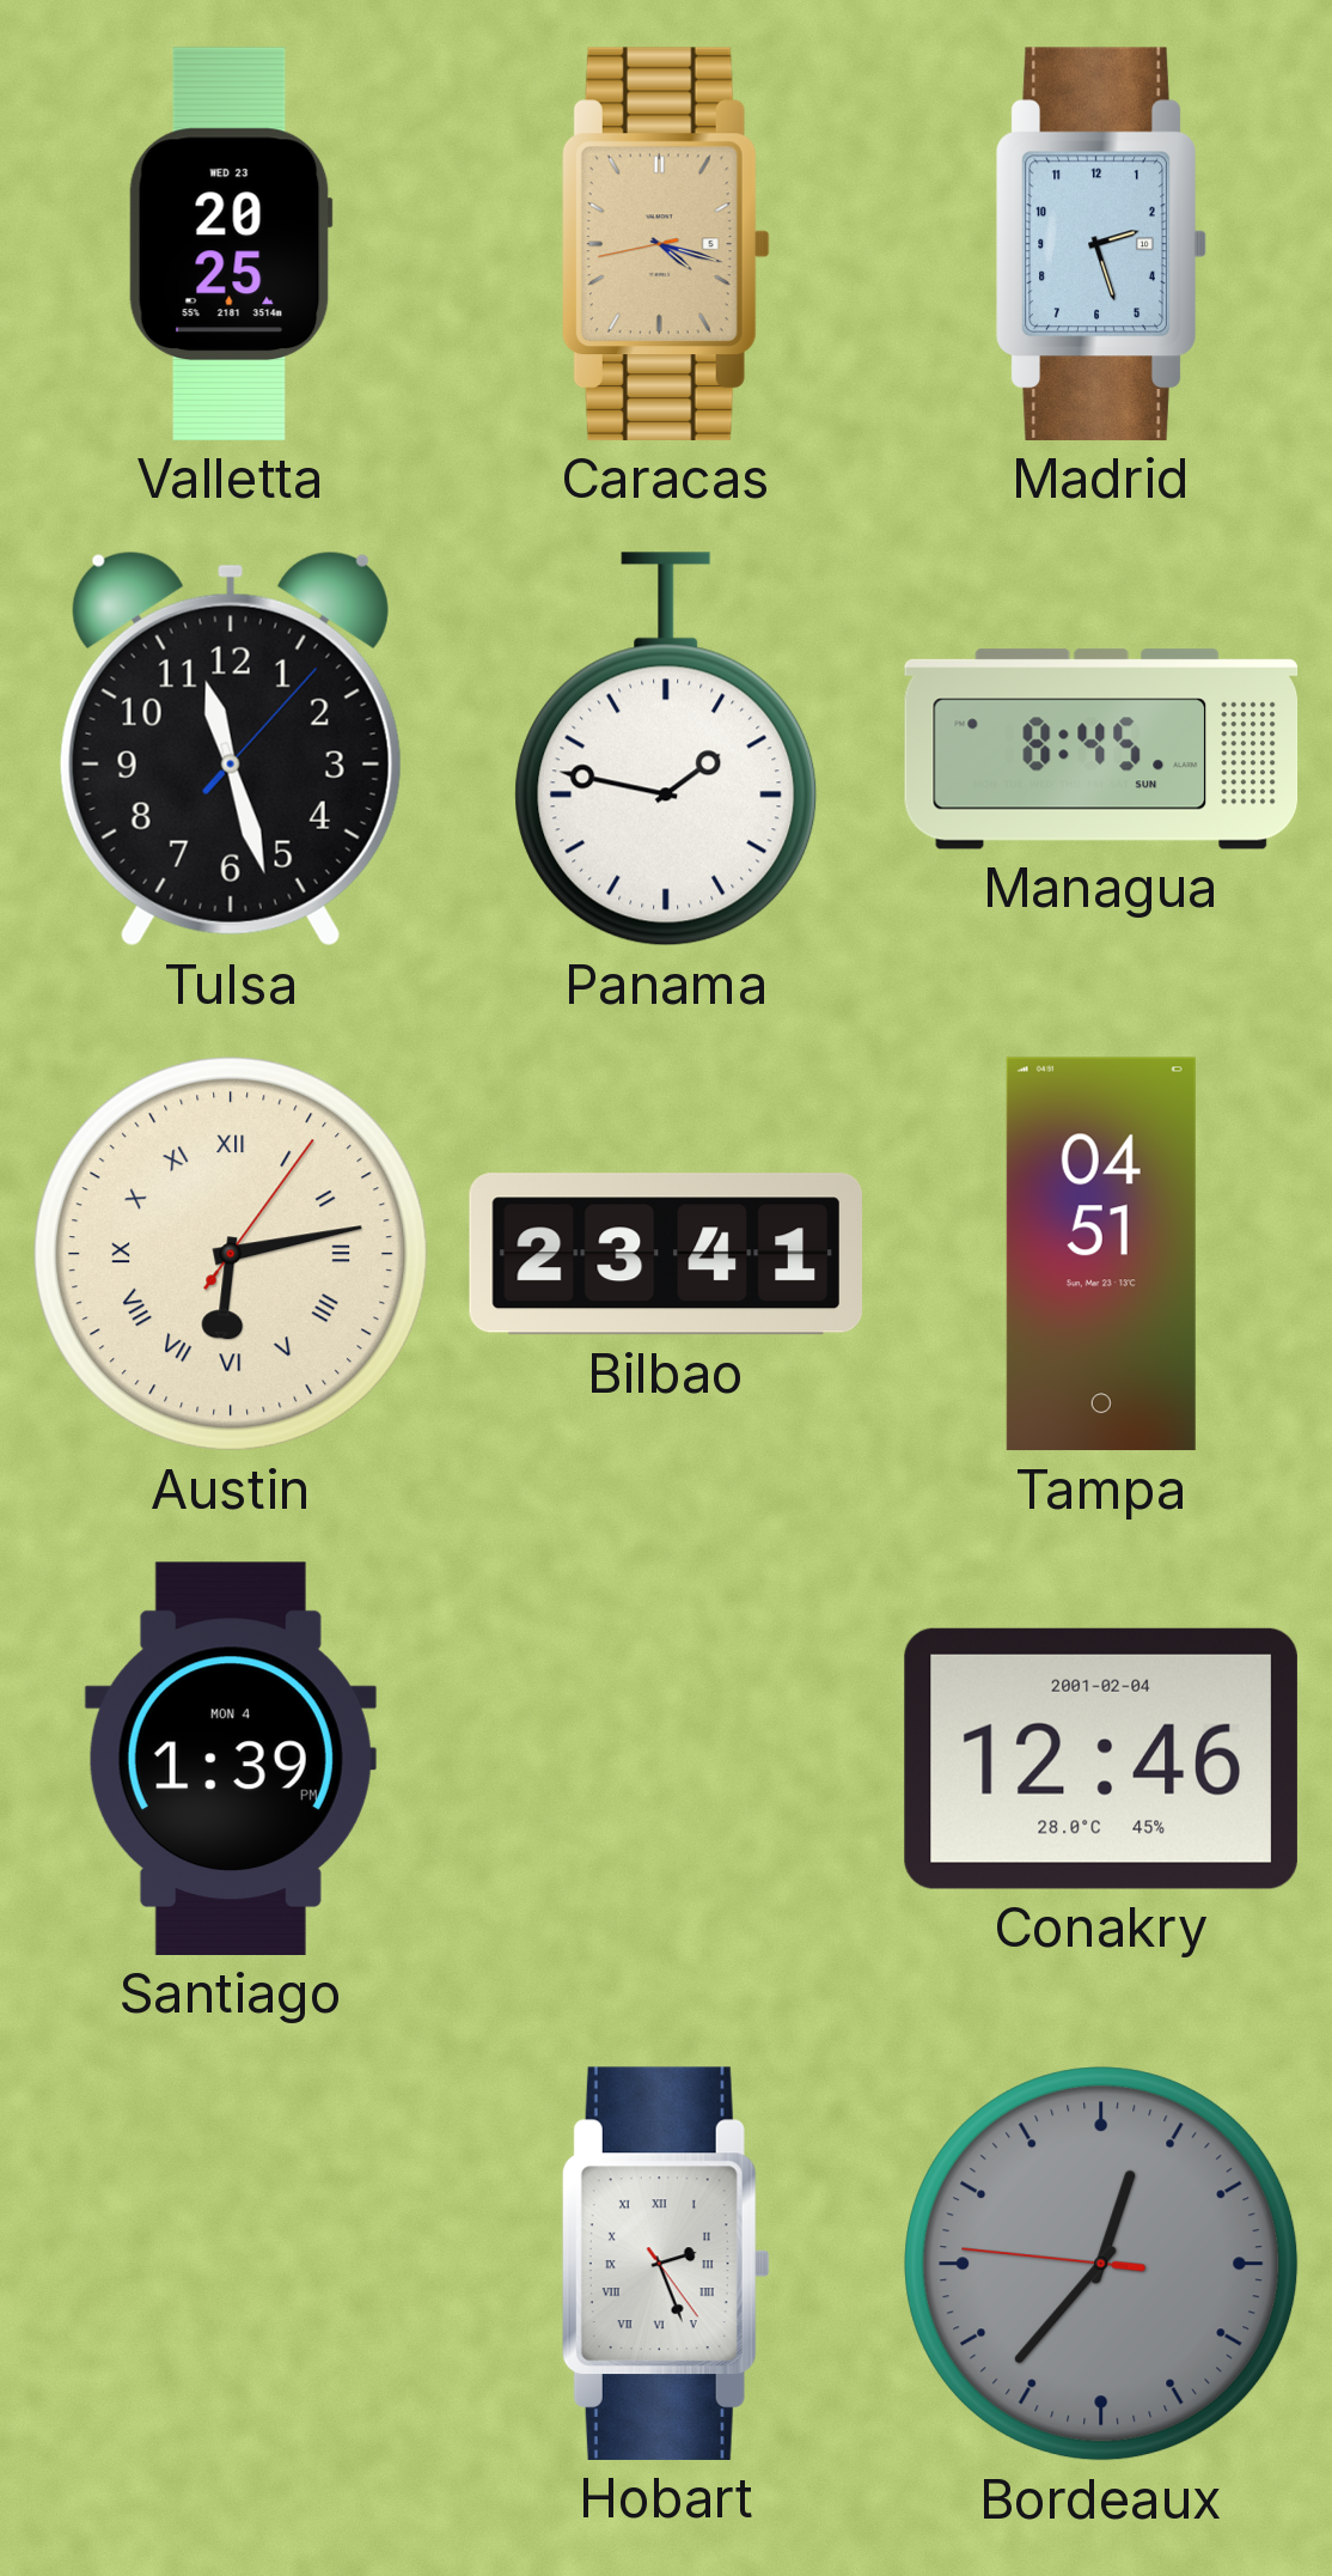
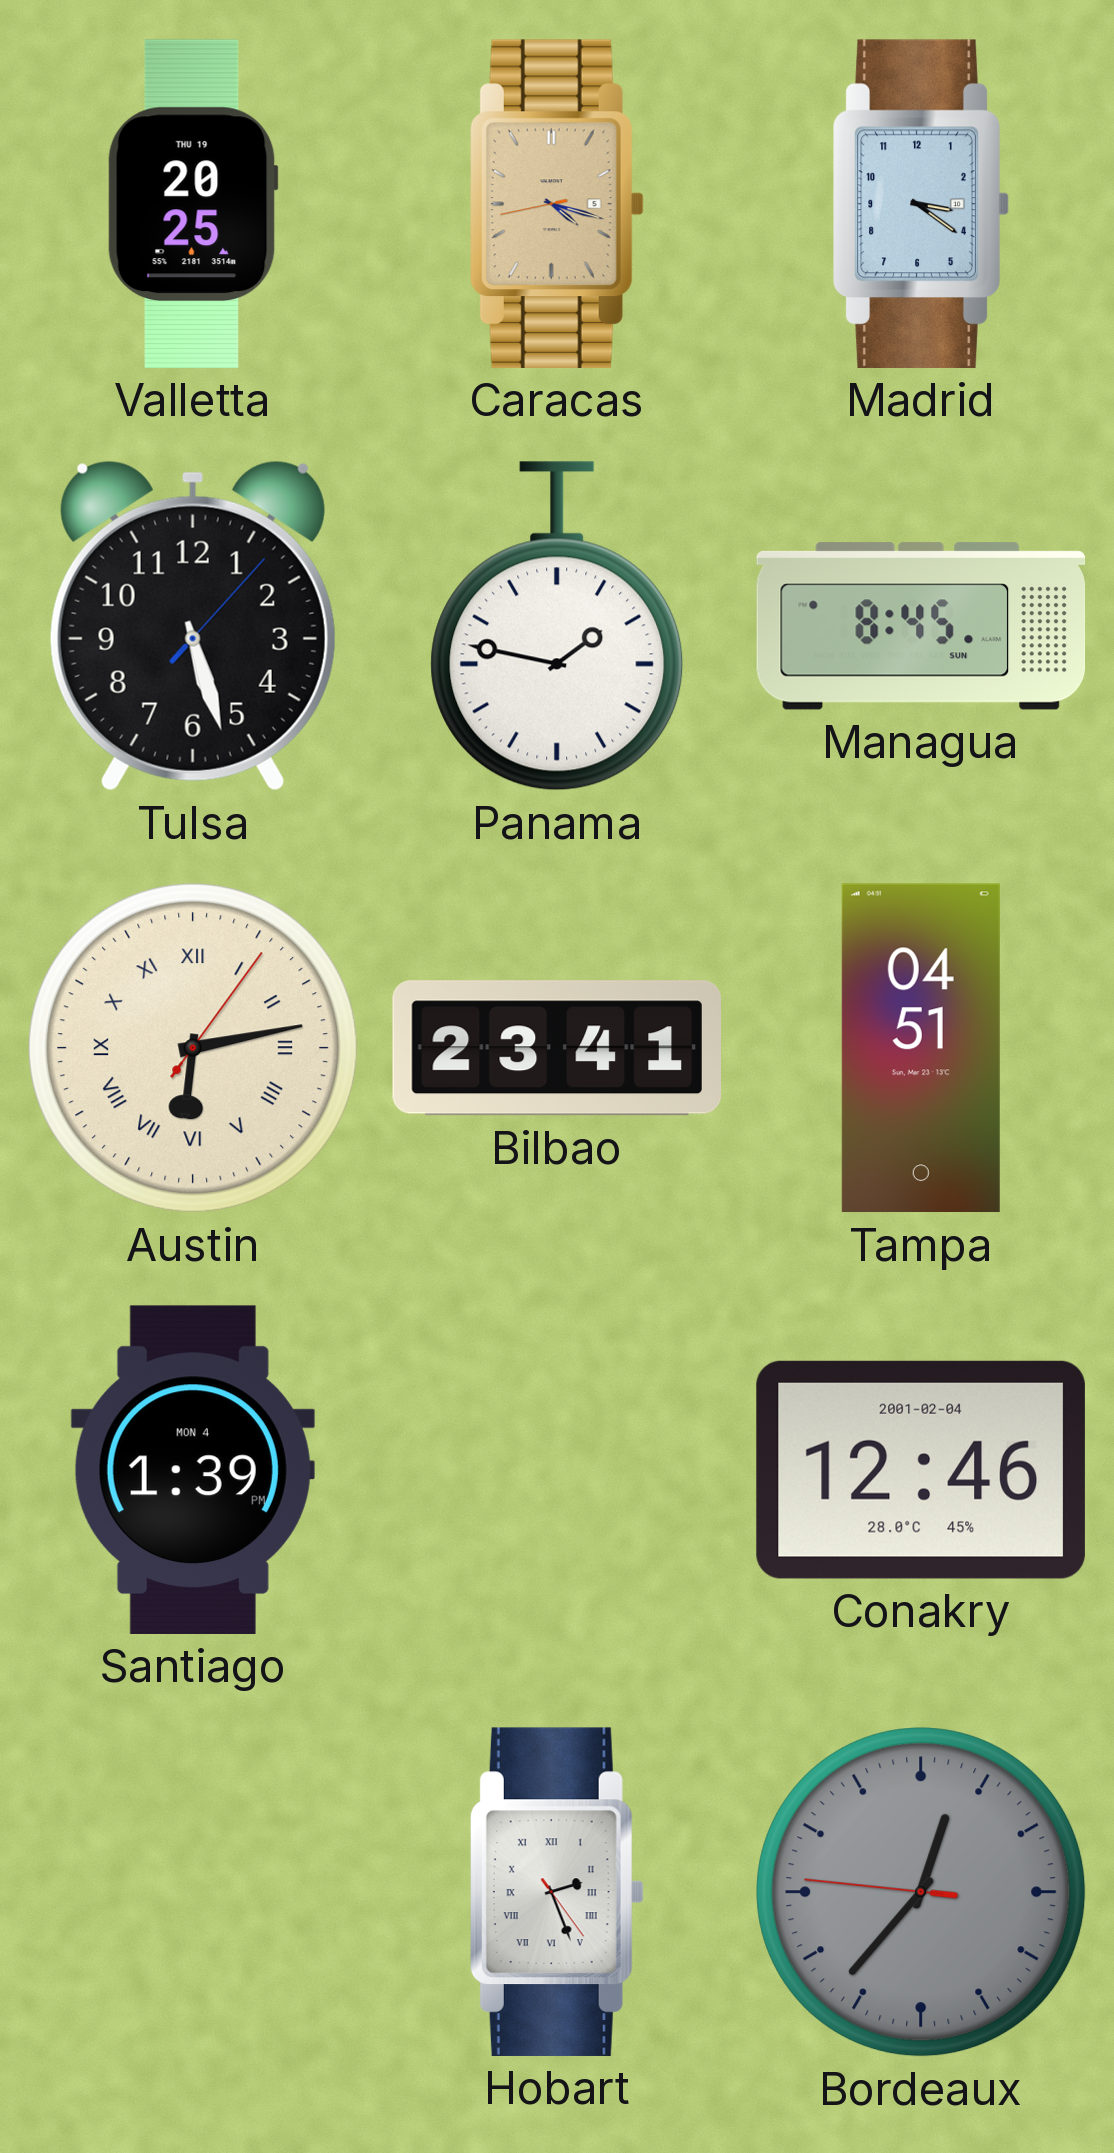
Valletta date: WED 23 -> THU 19
Madrid: 2:27 -> 3:21
Tulsa: 11:27 -> 5:27
